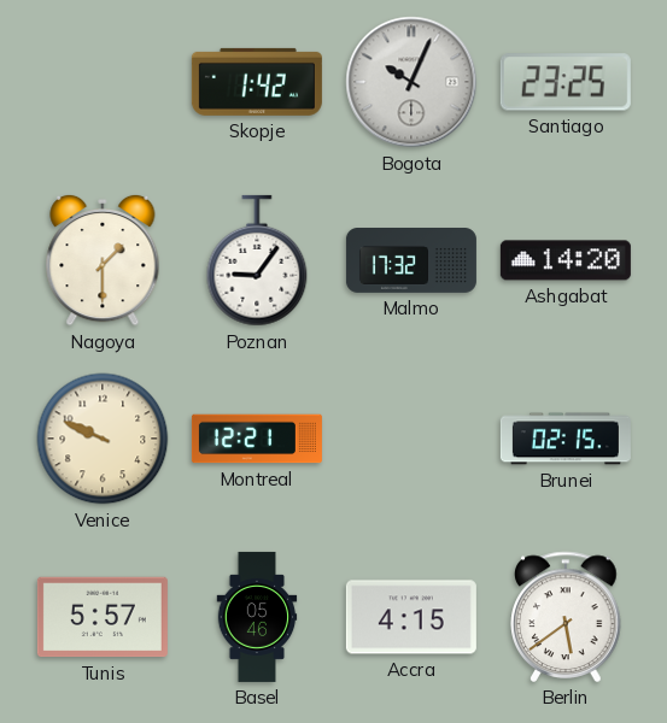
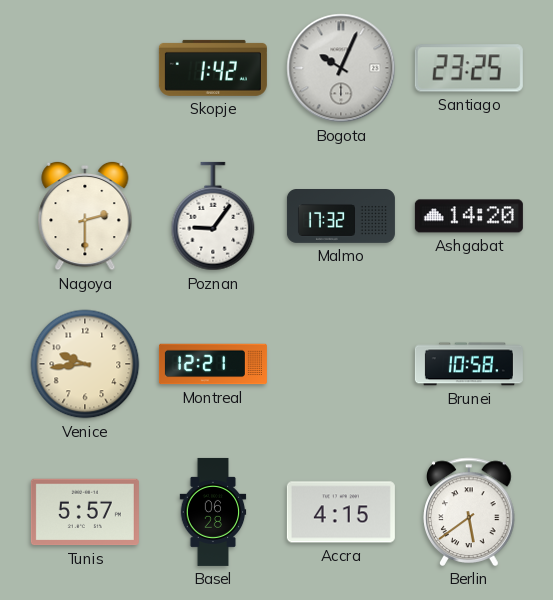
Nagoya: 1:30 -> 2:30
Venice: 9:49 -> 9:44
Brunei: 02:15 -> 10:58
Basel: 05:46 -> 06:28
